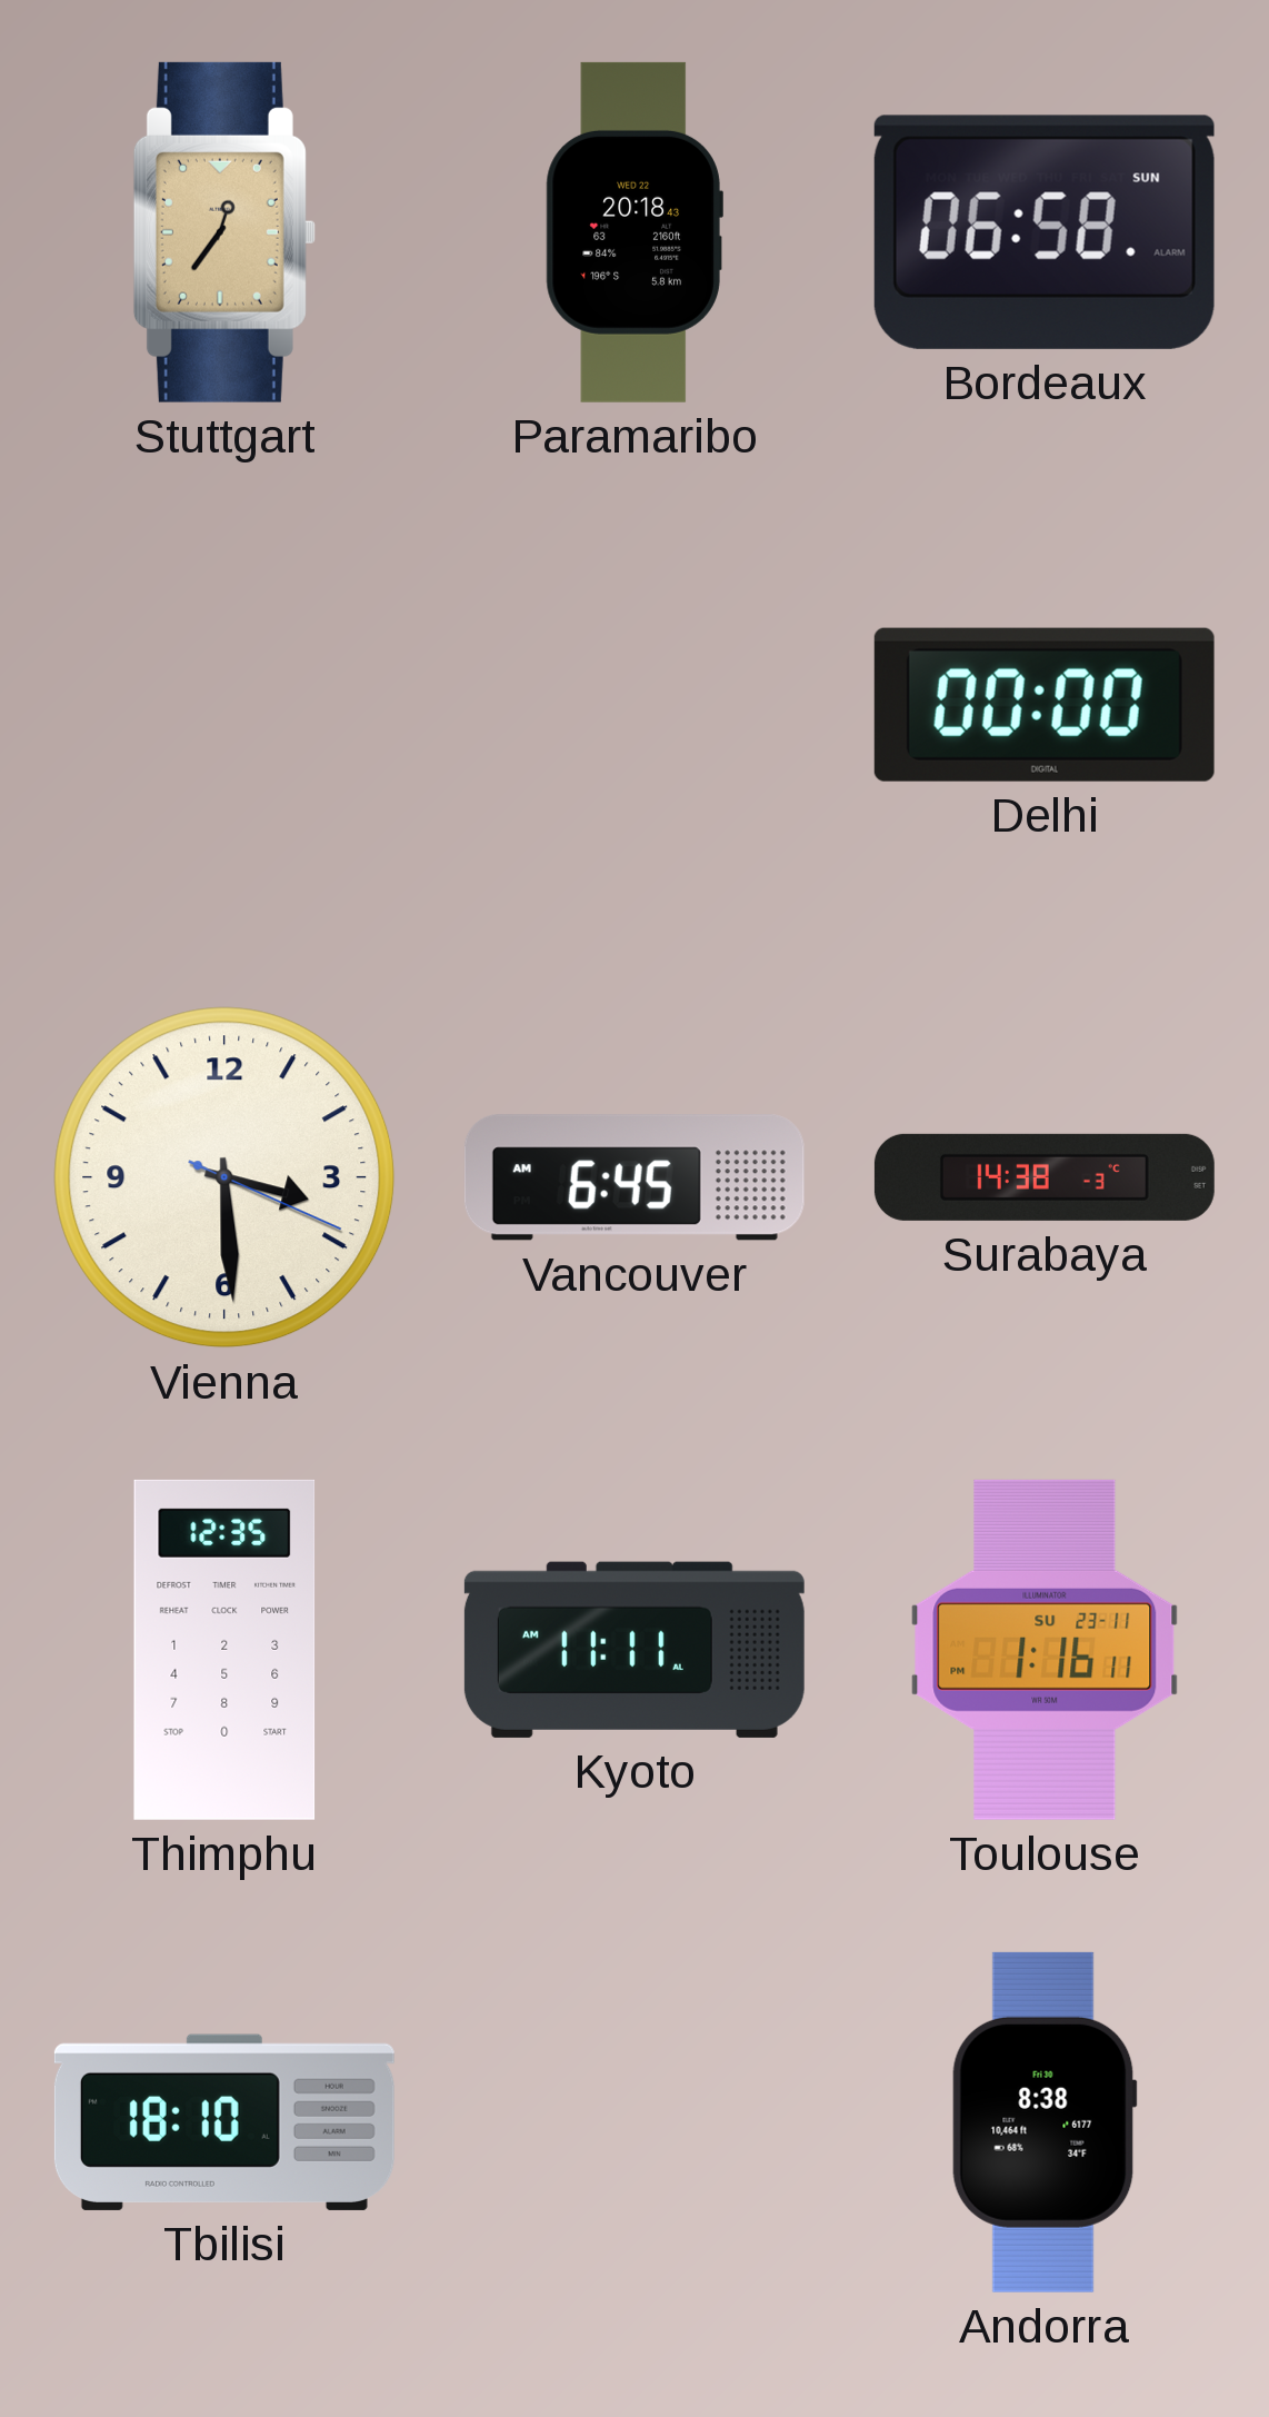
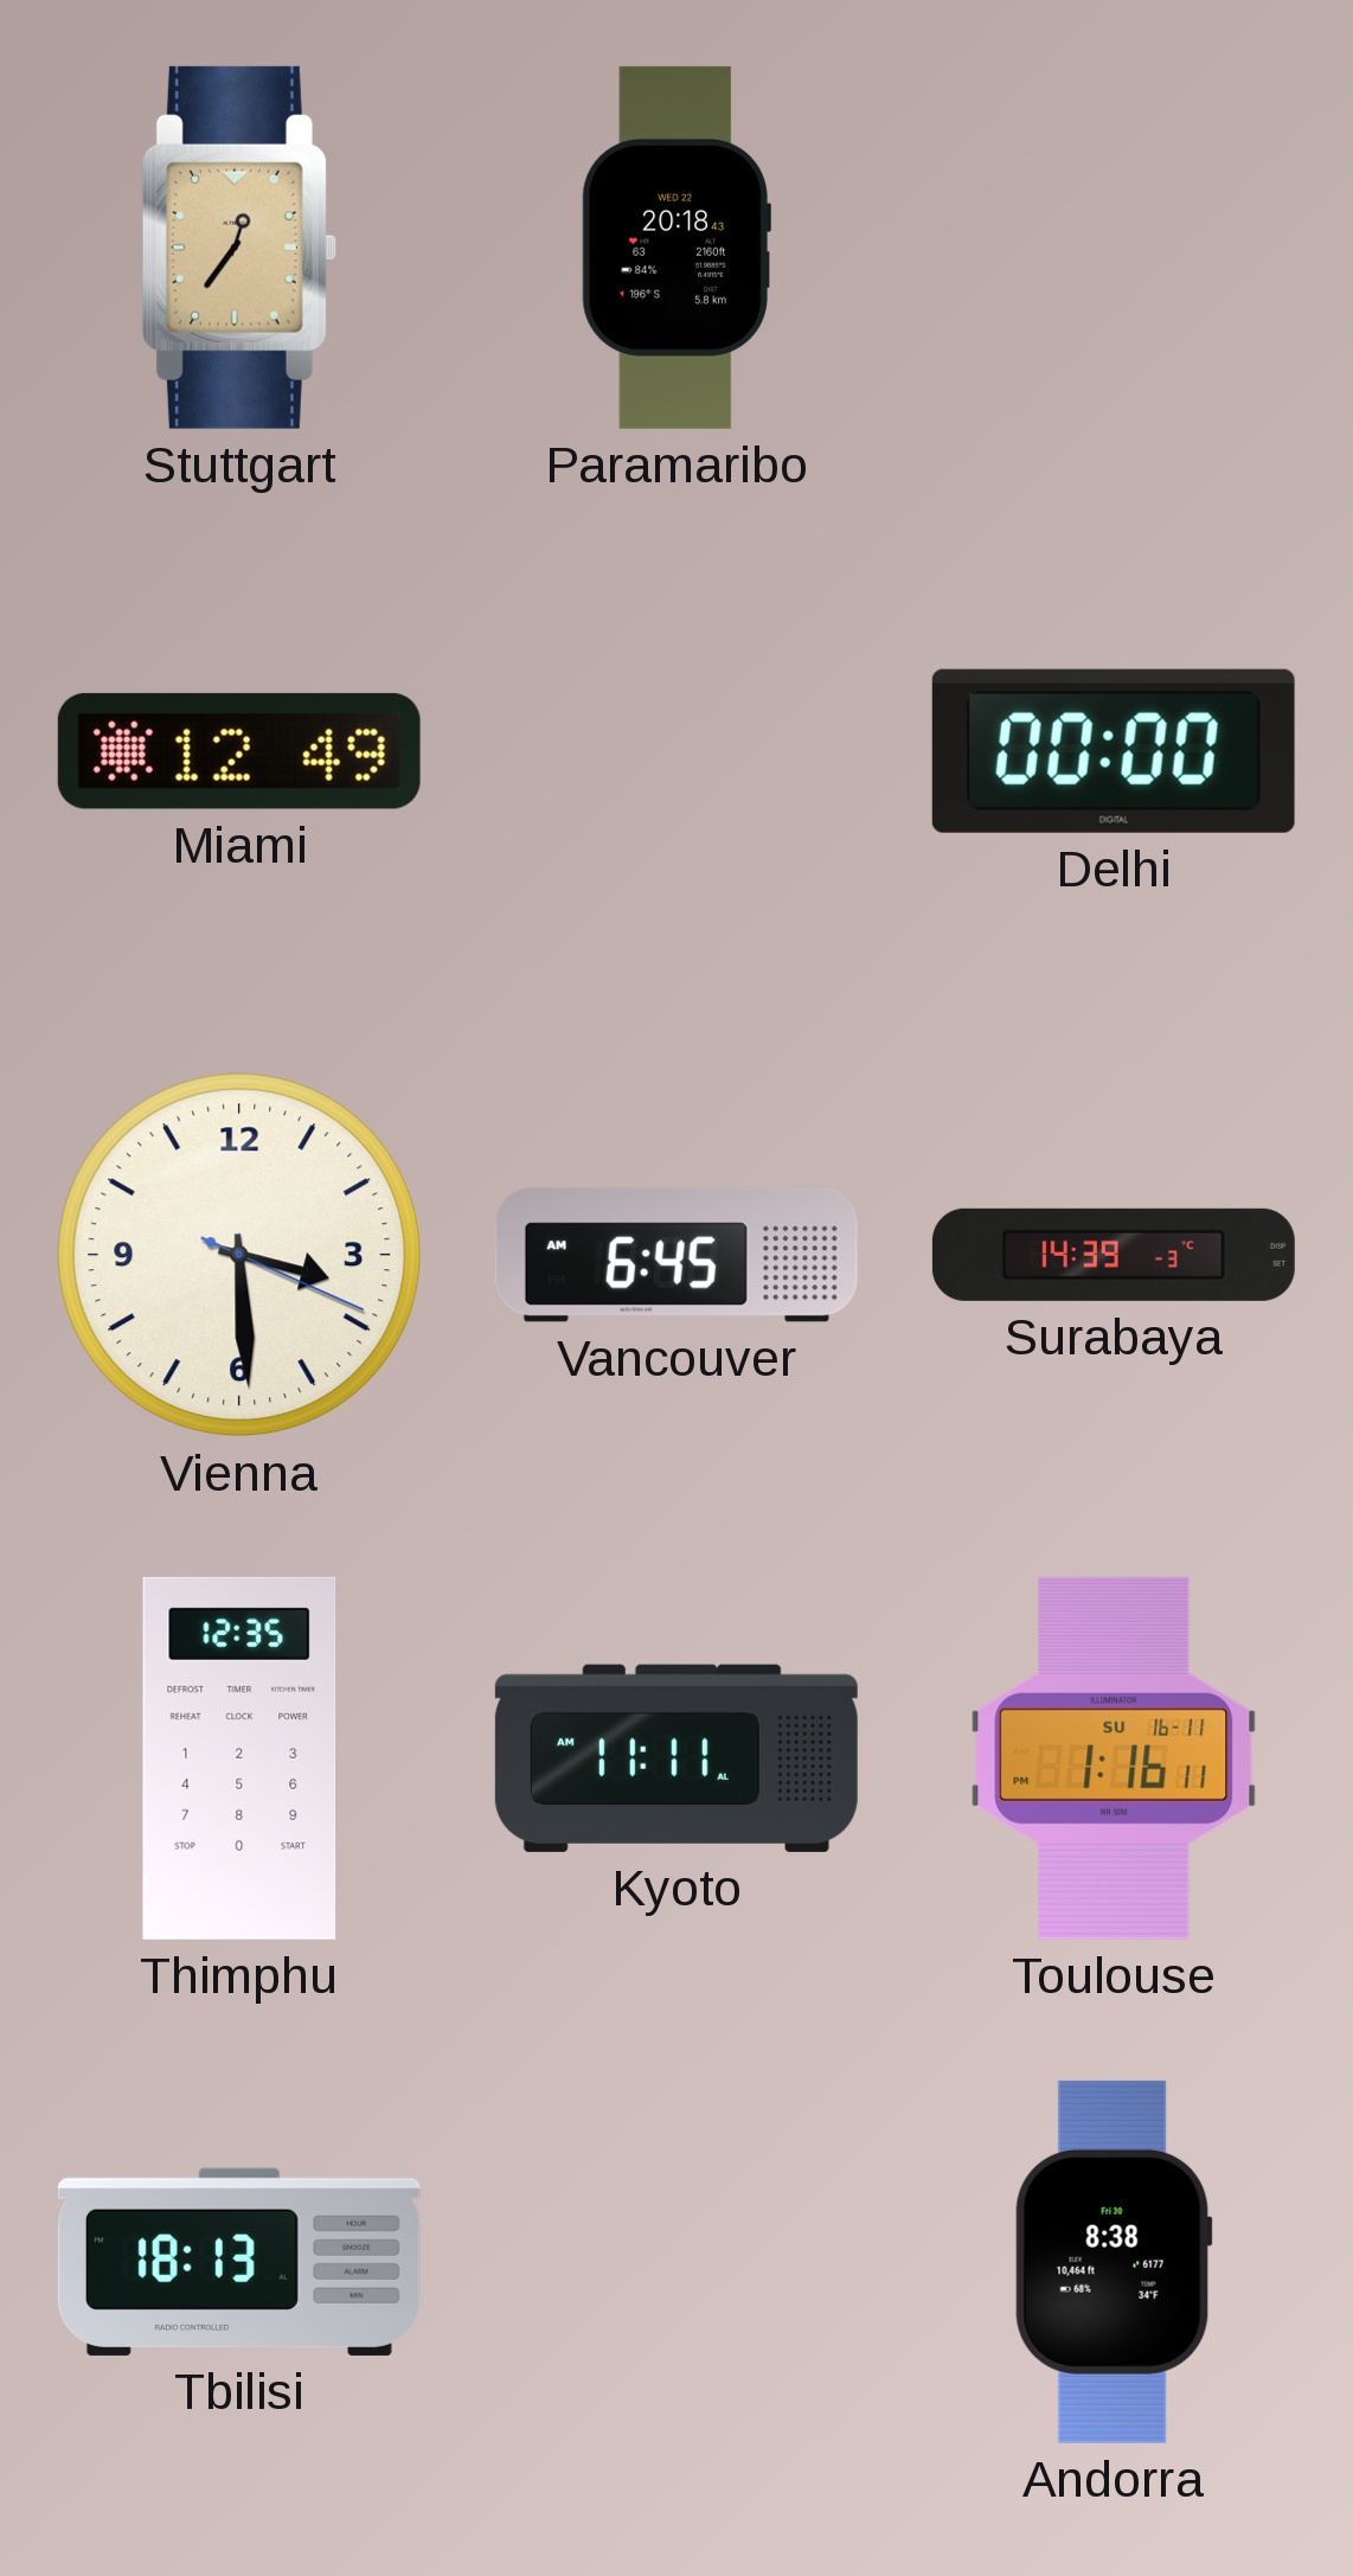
Bordeaux: 06:58 -> none
Miami: none -> 12:49
Surabaya: 14:38 -> 14:39
Toulouse date: SU 23-11 -> SU 16-11
Tbilisi: 18:10 -> 18:13
